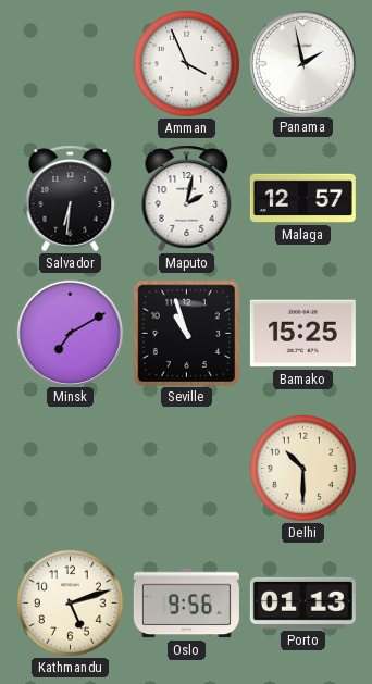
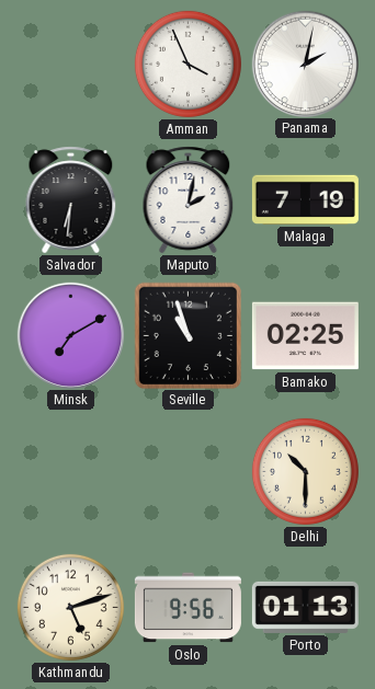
Panama: 1:58 -> 2:02
Malaga: 12:57 -> 7:19
Bamako: 15:25 -> 02:25
